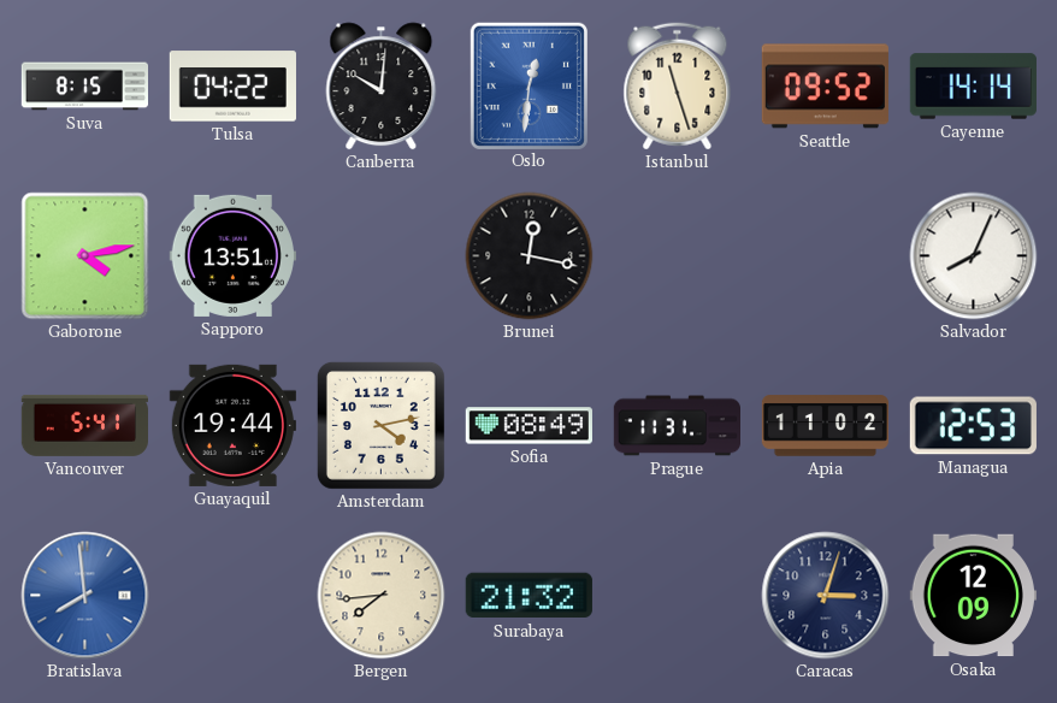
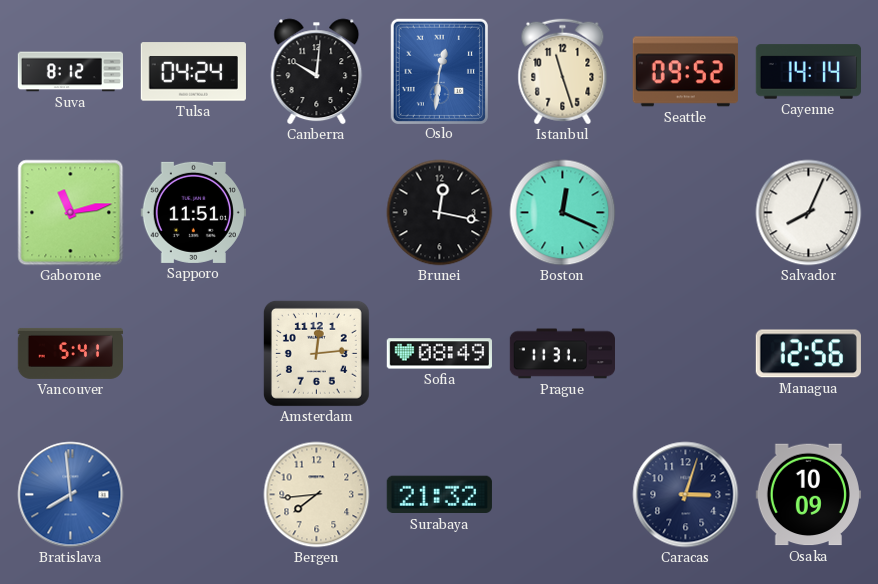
Suva: 8:15 -> 8:12
Tulsa: 04:22 -> 04:24
Gaborone: 4:13 -> 11:13
Sapporo: 13:51 -> 11:51
Boston: none -> 12:19
Guayaquil: 19:44 -> none
Amsterdam: 4:13 -> 12:14
Apia: 11:02 -> none
Managua: 12:53 -> 12:56
Osaka: 12:09 -> 10:09
